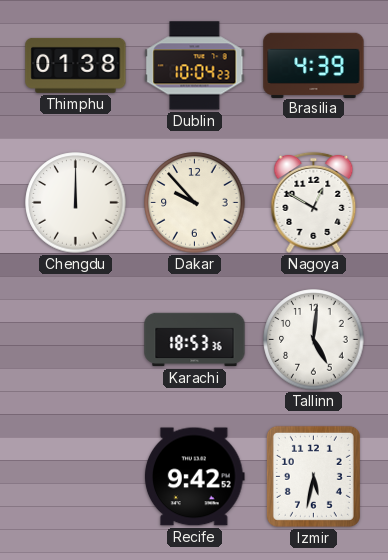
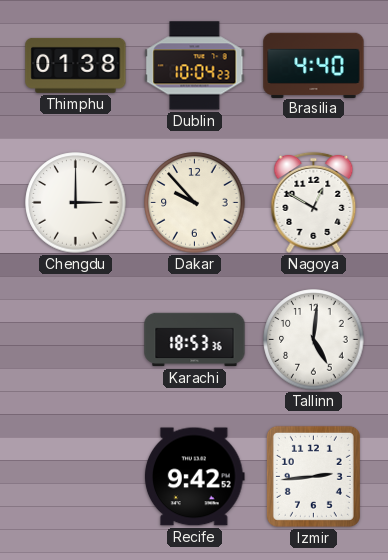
Brasilia: 4:39 -> 4:40
Chengdu: 12:00 -> 3:00
Izmir: 5:32 -> 2:44
